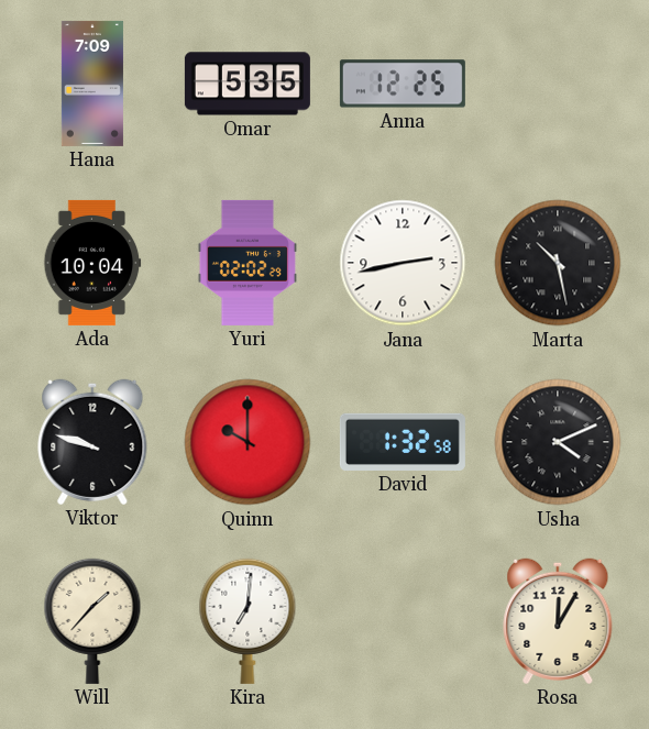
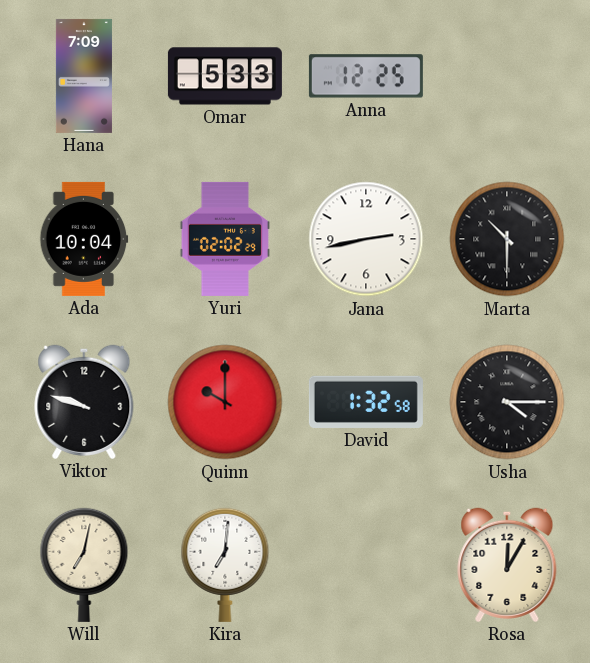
Omar: 5:35 -> 5:33
Marta: 10:28 -> 10:30
Usha: 4:11 -> 4:15
Will: 1:37 -> 7:02
